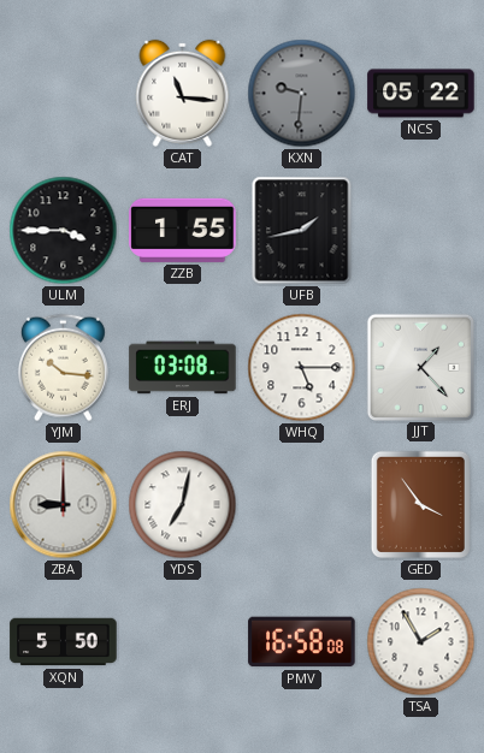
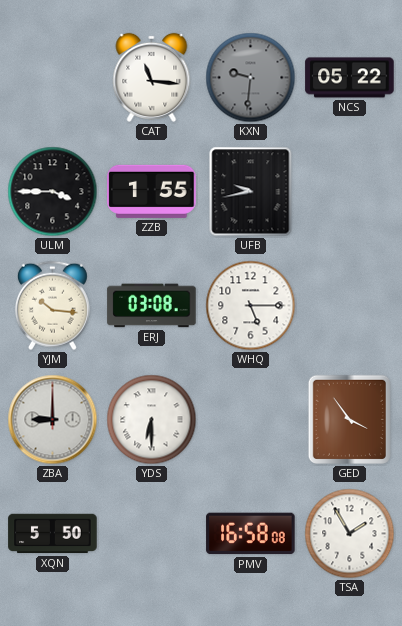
UFB: 1:43 -> 9:43
JJT: 1:23 -> none
YDS: 7:02 -> 6:30
